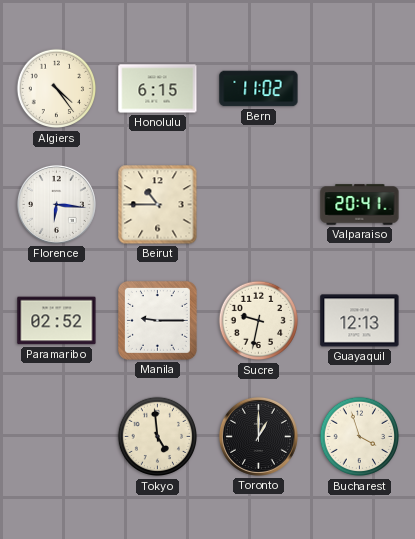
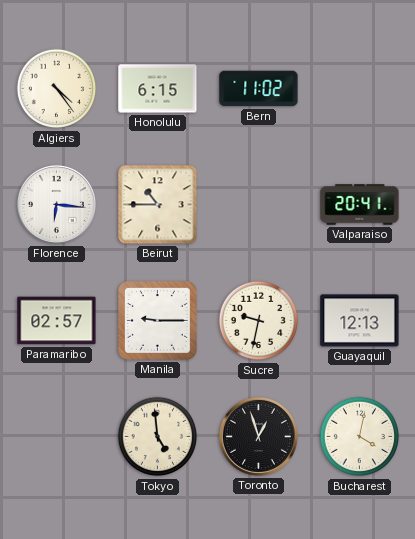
Paramaribo: 02:52 -> 02:57
Toronto: 1:00 -> 12:57
Bucharest: 3:57 -> 4:02
